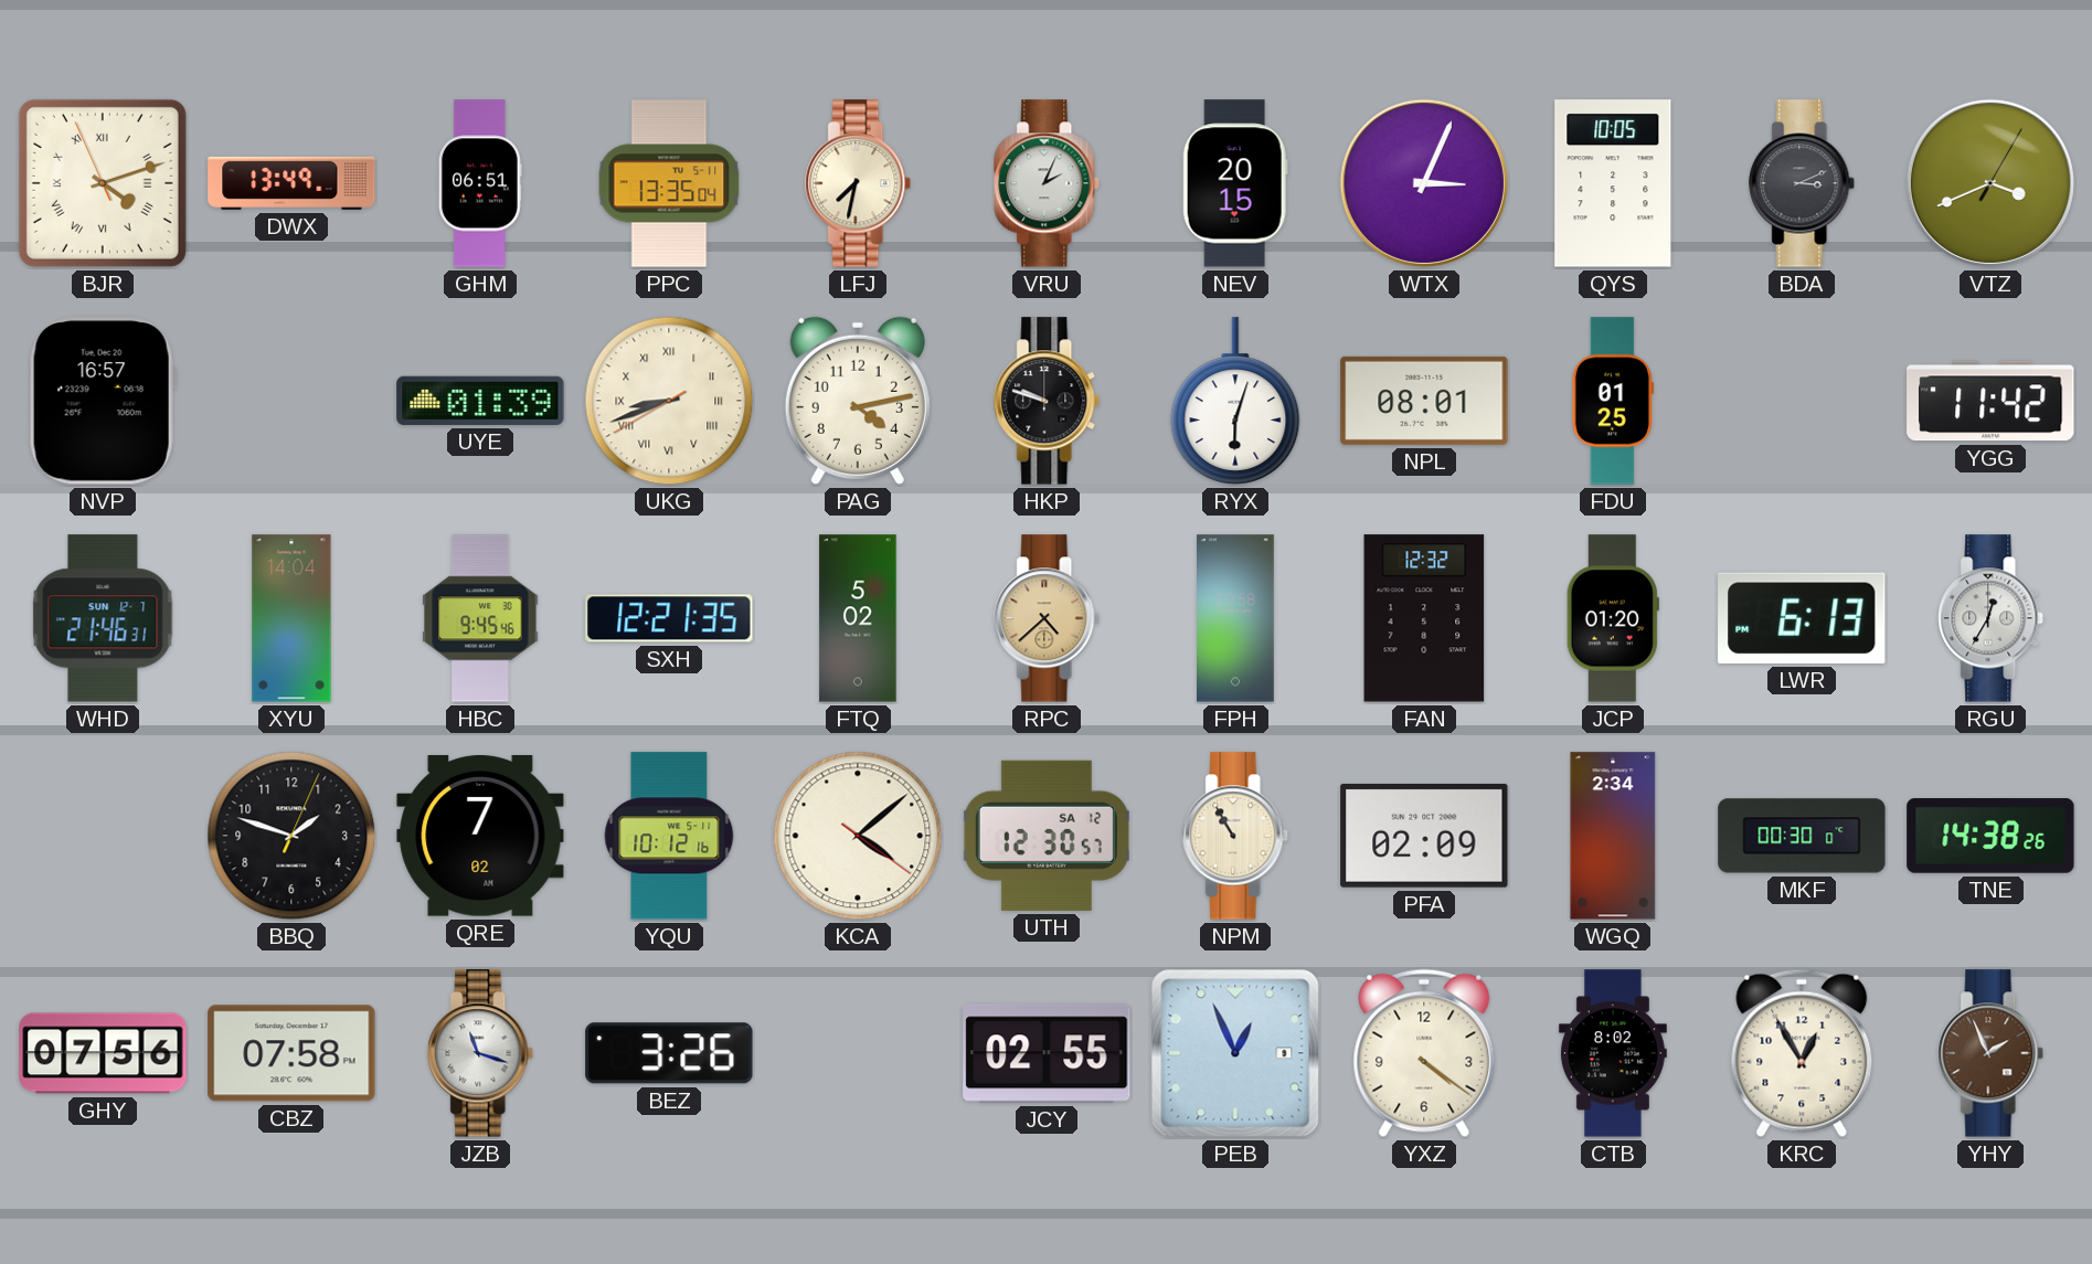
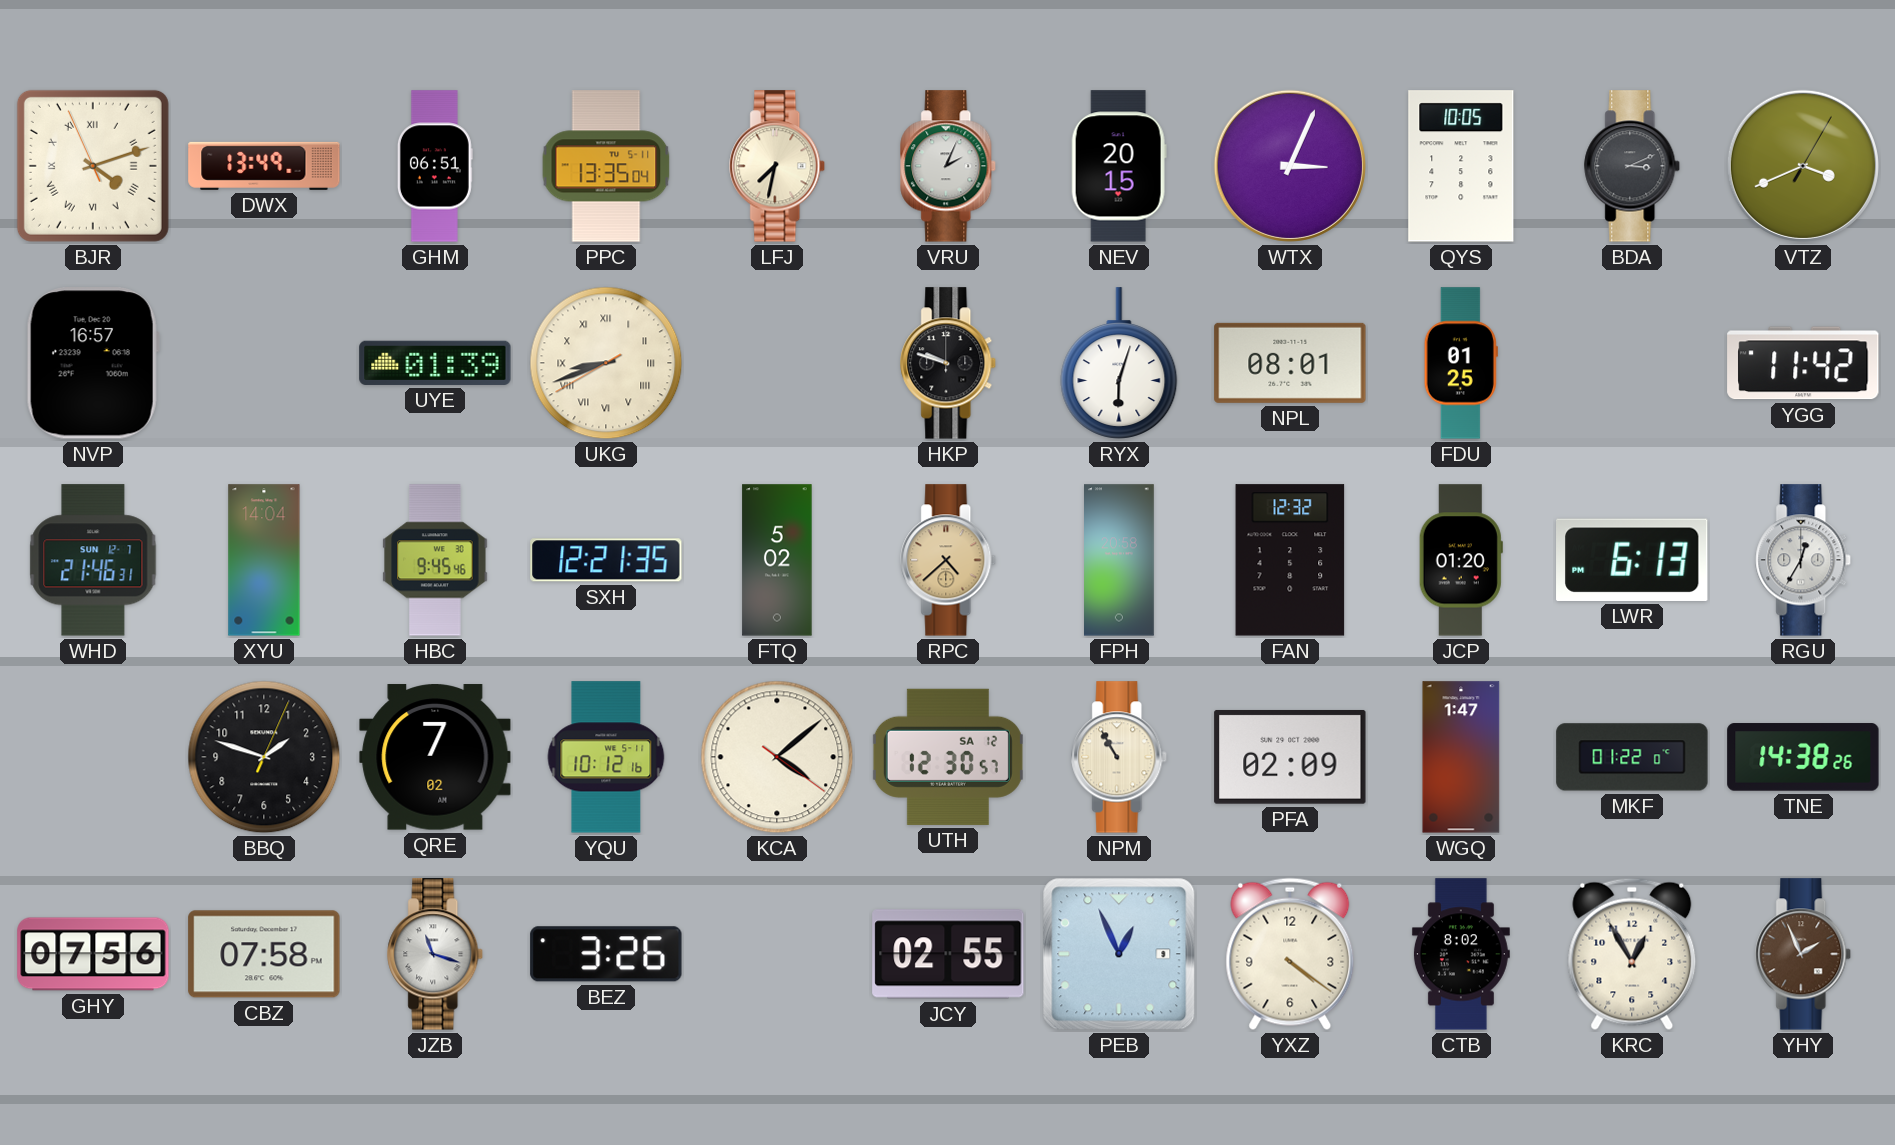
PAG: 4:13 -> none
WGQ: 2:34 -> 1:47
MKF: 00:30 -> 01:22
